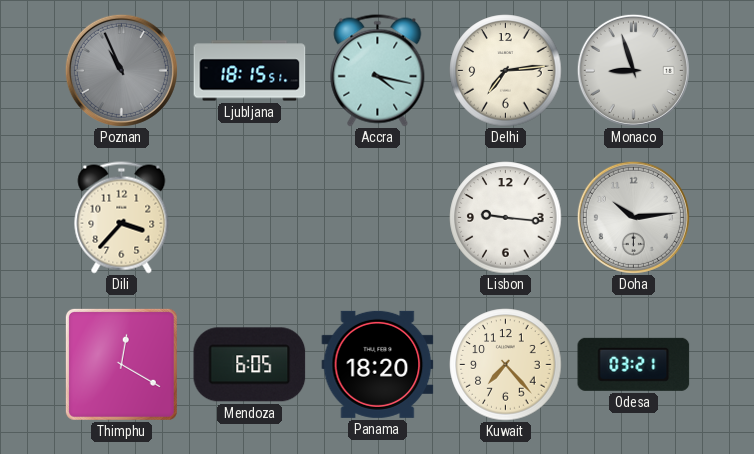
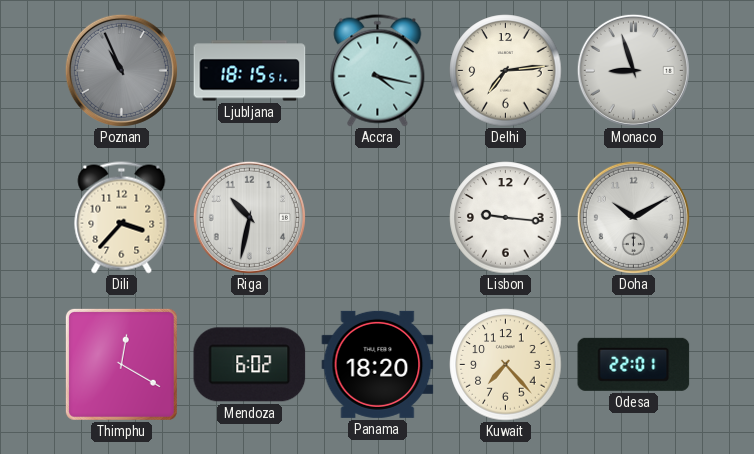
Riga: none -> 10:32
Doha: 10:14 -> 10:10
Mendoza: 6:05 -> 6:02
Odesa: 03:21 -> 22:01
